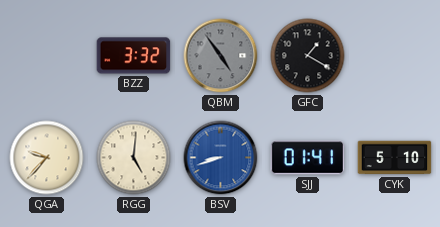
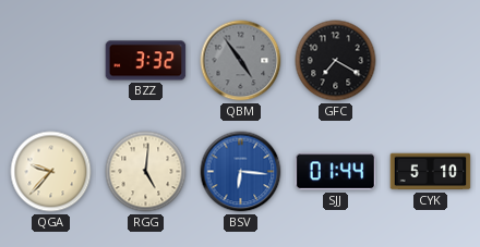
GFC: 1:20 -> 7:20
BSV: 8:42 -> 6:16
SJJ: 01:41 -> 01:44
